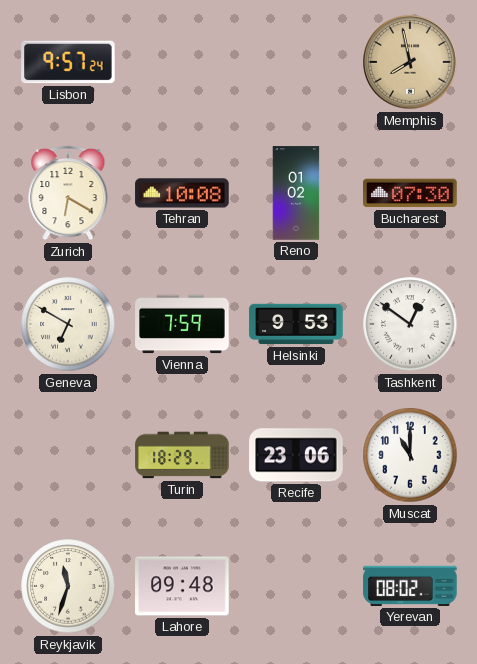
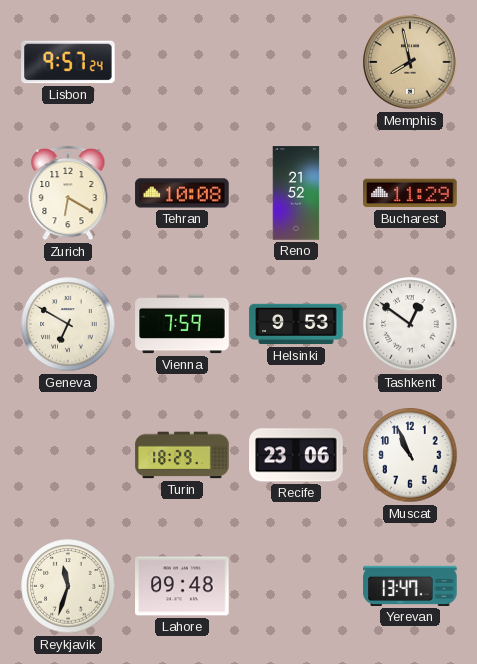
Reno: 01:02 -> 21:52
Bucharest: 07:30 -> 11:29
Muscat: 11:00 -> 10:56
Yerevan: 08:02 -> 13:47
